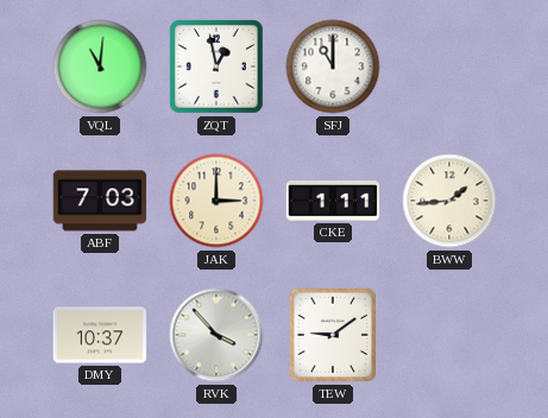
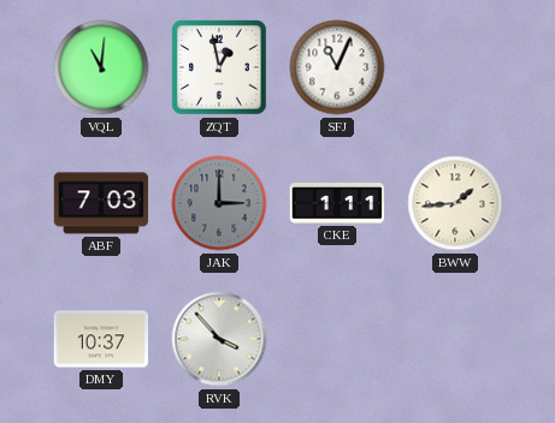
SFJ: 11:00 -> 11:04
JAK dial: cream -> grey
TEW: 9:09 -> none
